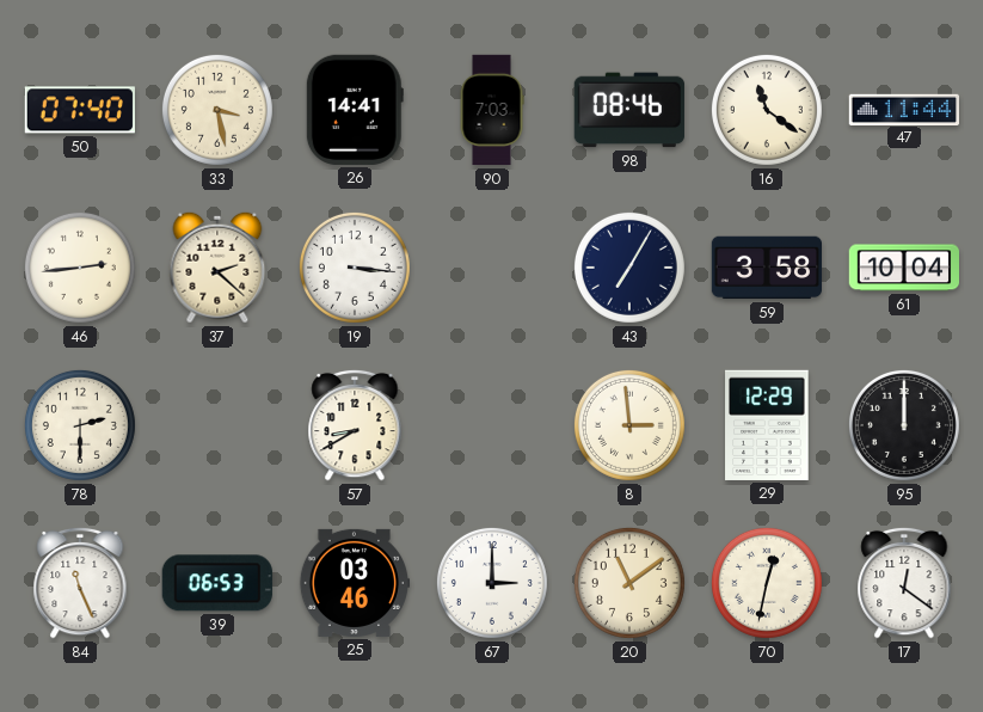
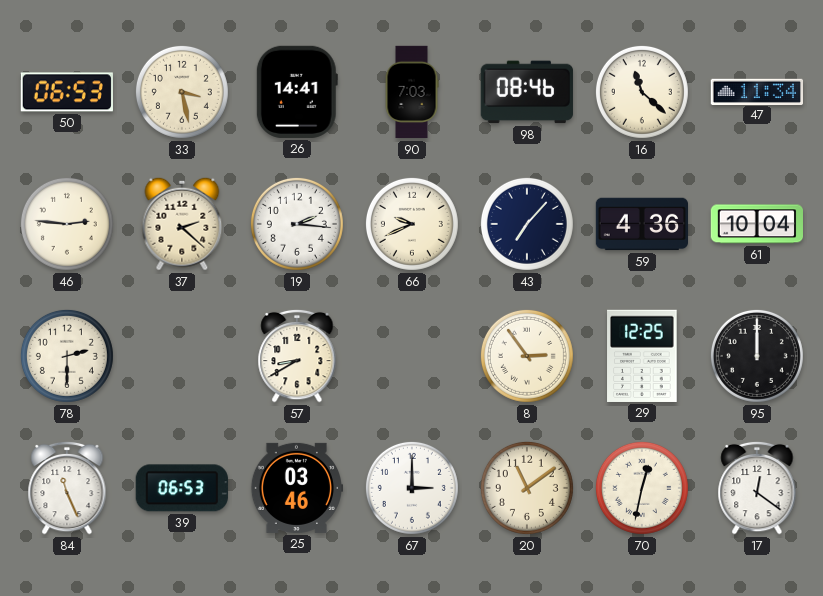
50: 07:40 -> 06:53
16: 11:21 -> 11:22
47: 11:44 -> 11:34
46: 2:44 -> 2:46
19: 3:16 -> 2:16
66: none -> 9:41
43: 7:05 -> 7:07
59: 3:58 -> 4:36
8: 2:59 -> 2:54
29: 12:29 -> 12:25
